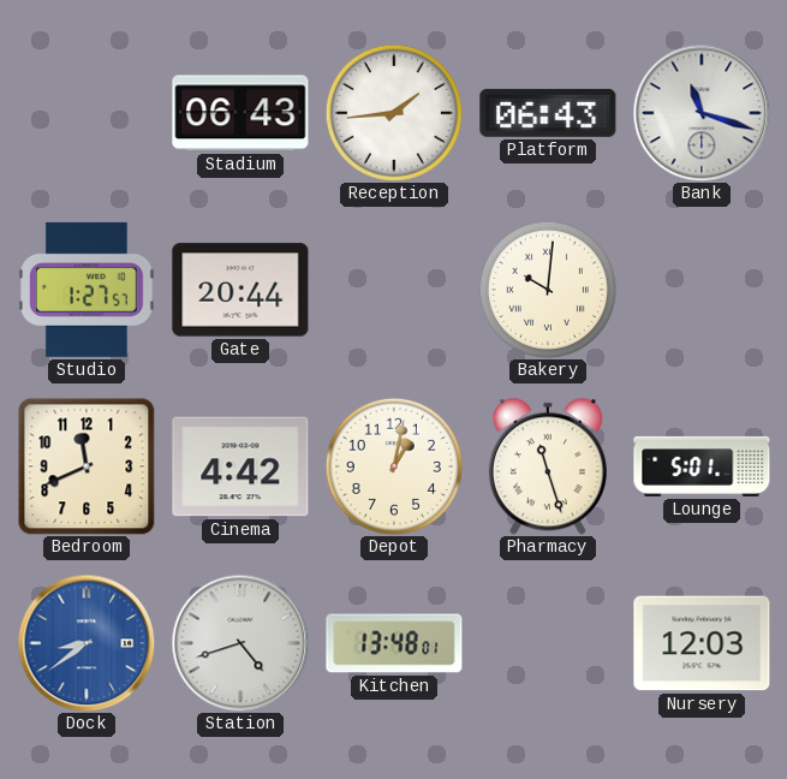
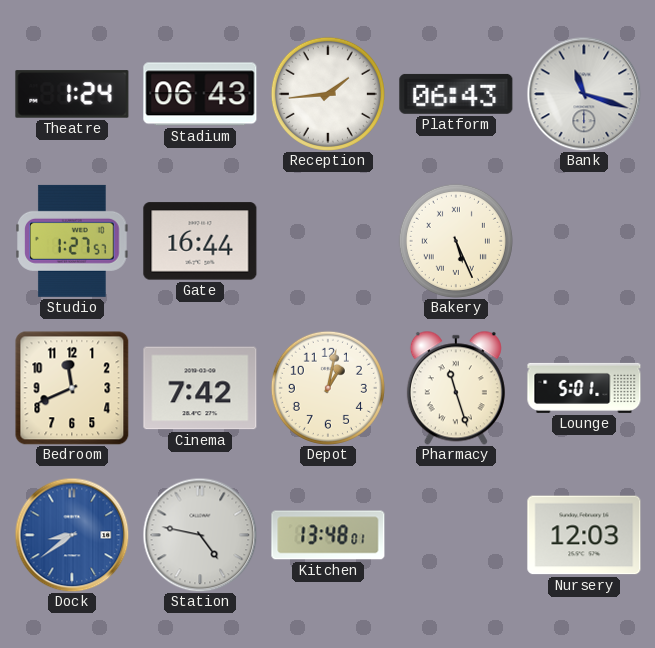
Theatre: none -> 1:24
Gate: 20:44 -> 16:44
Bakery: 10:01 -> 5:26
Cinema: 4:42 -> 7:42
Station: 4:42 -> 4:47
